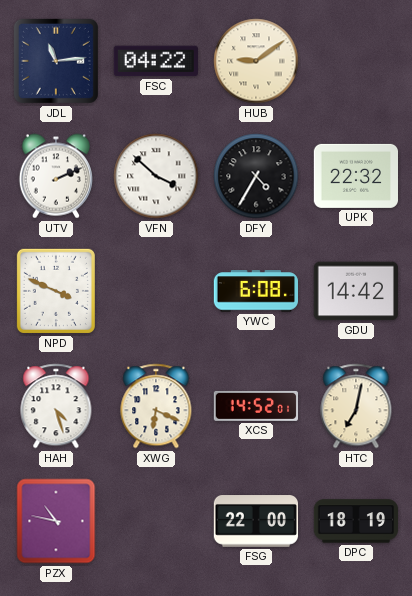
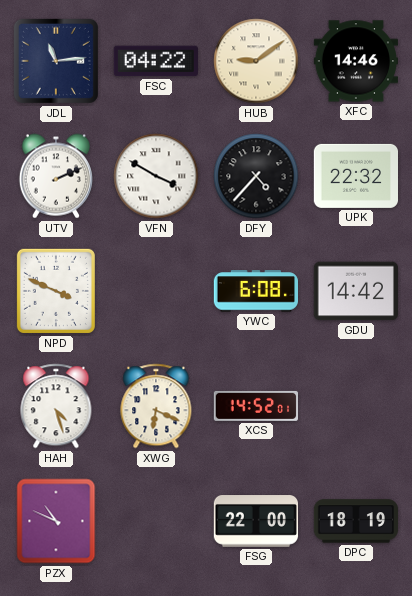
XFC: none -> 14:46
VFN: 3:52 -> 3:50
DFY: 4:35 -> 4:37
HTC: 7:02 -> none
PZX: 10:47 -> 10:49
